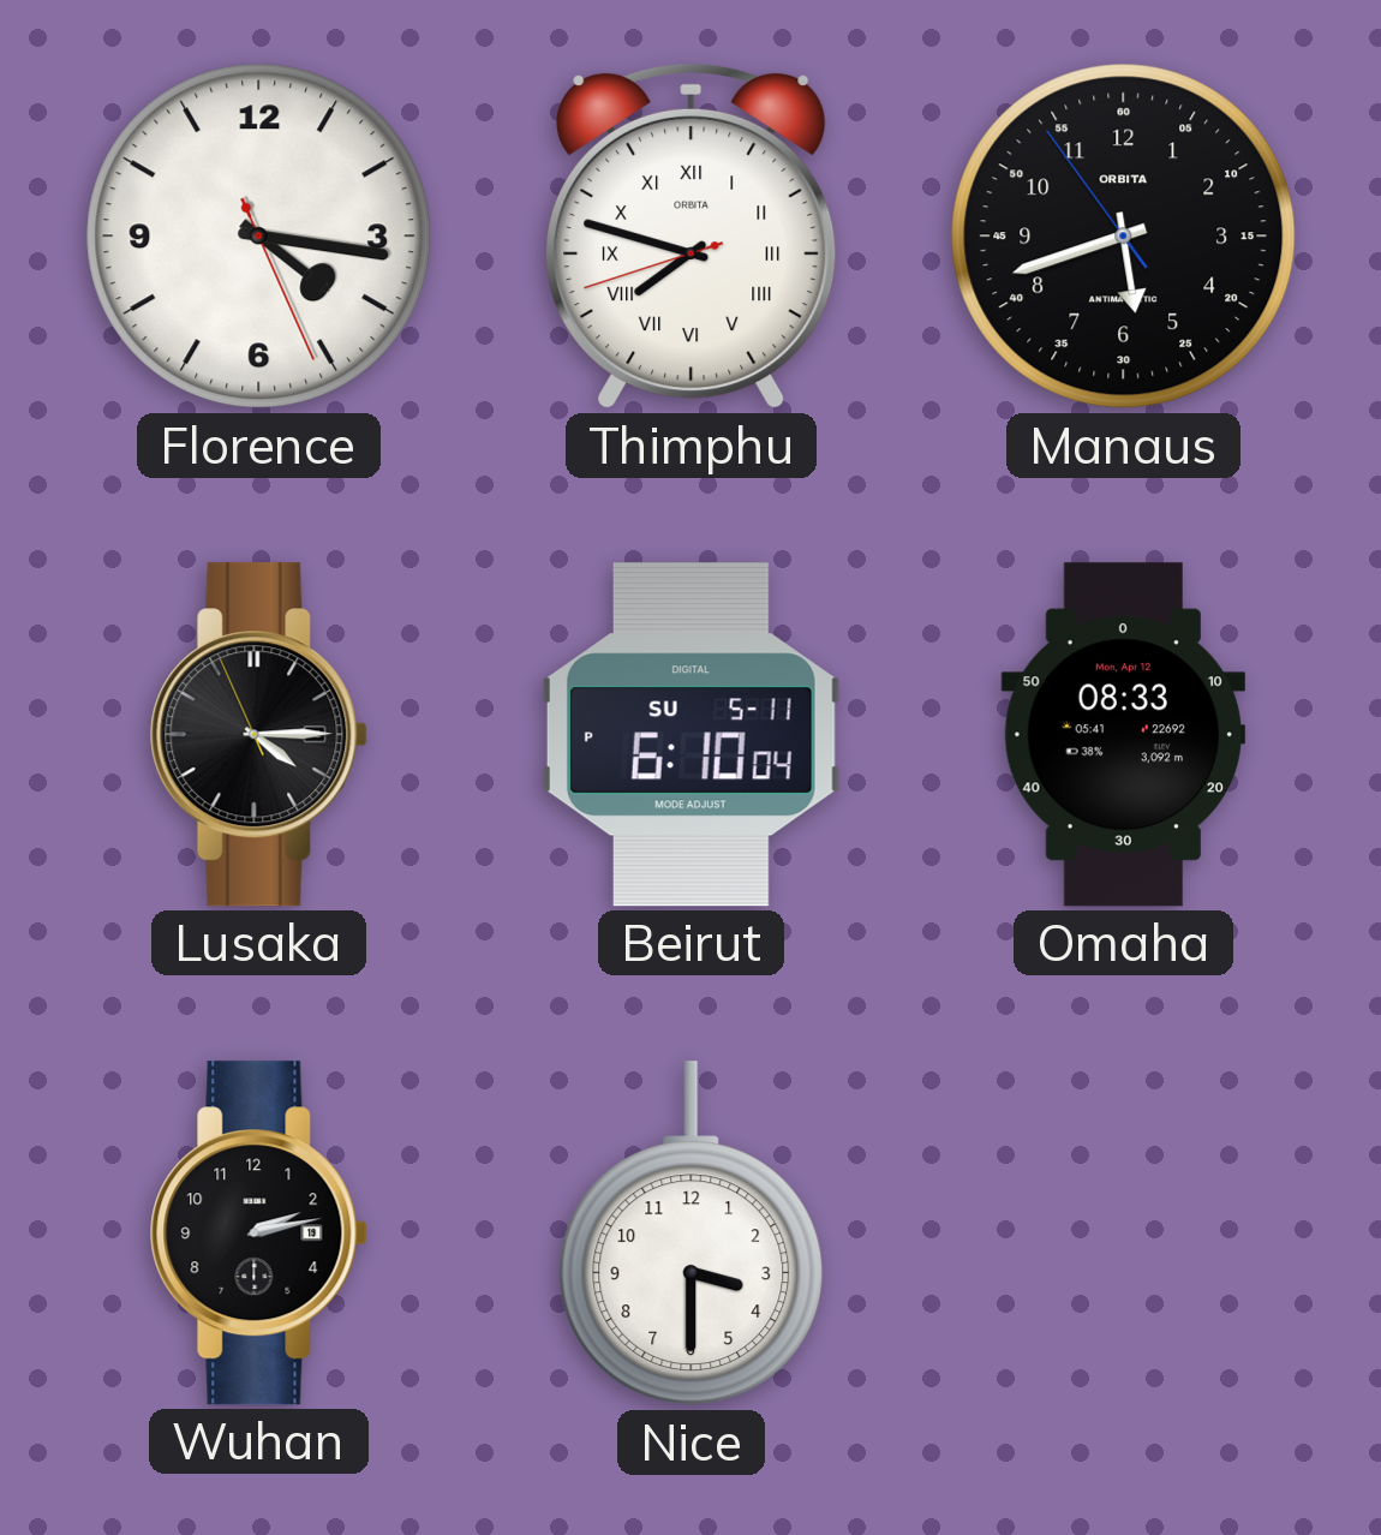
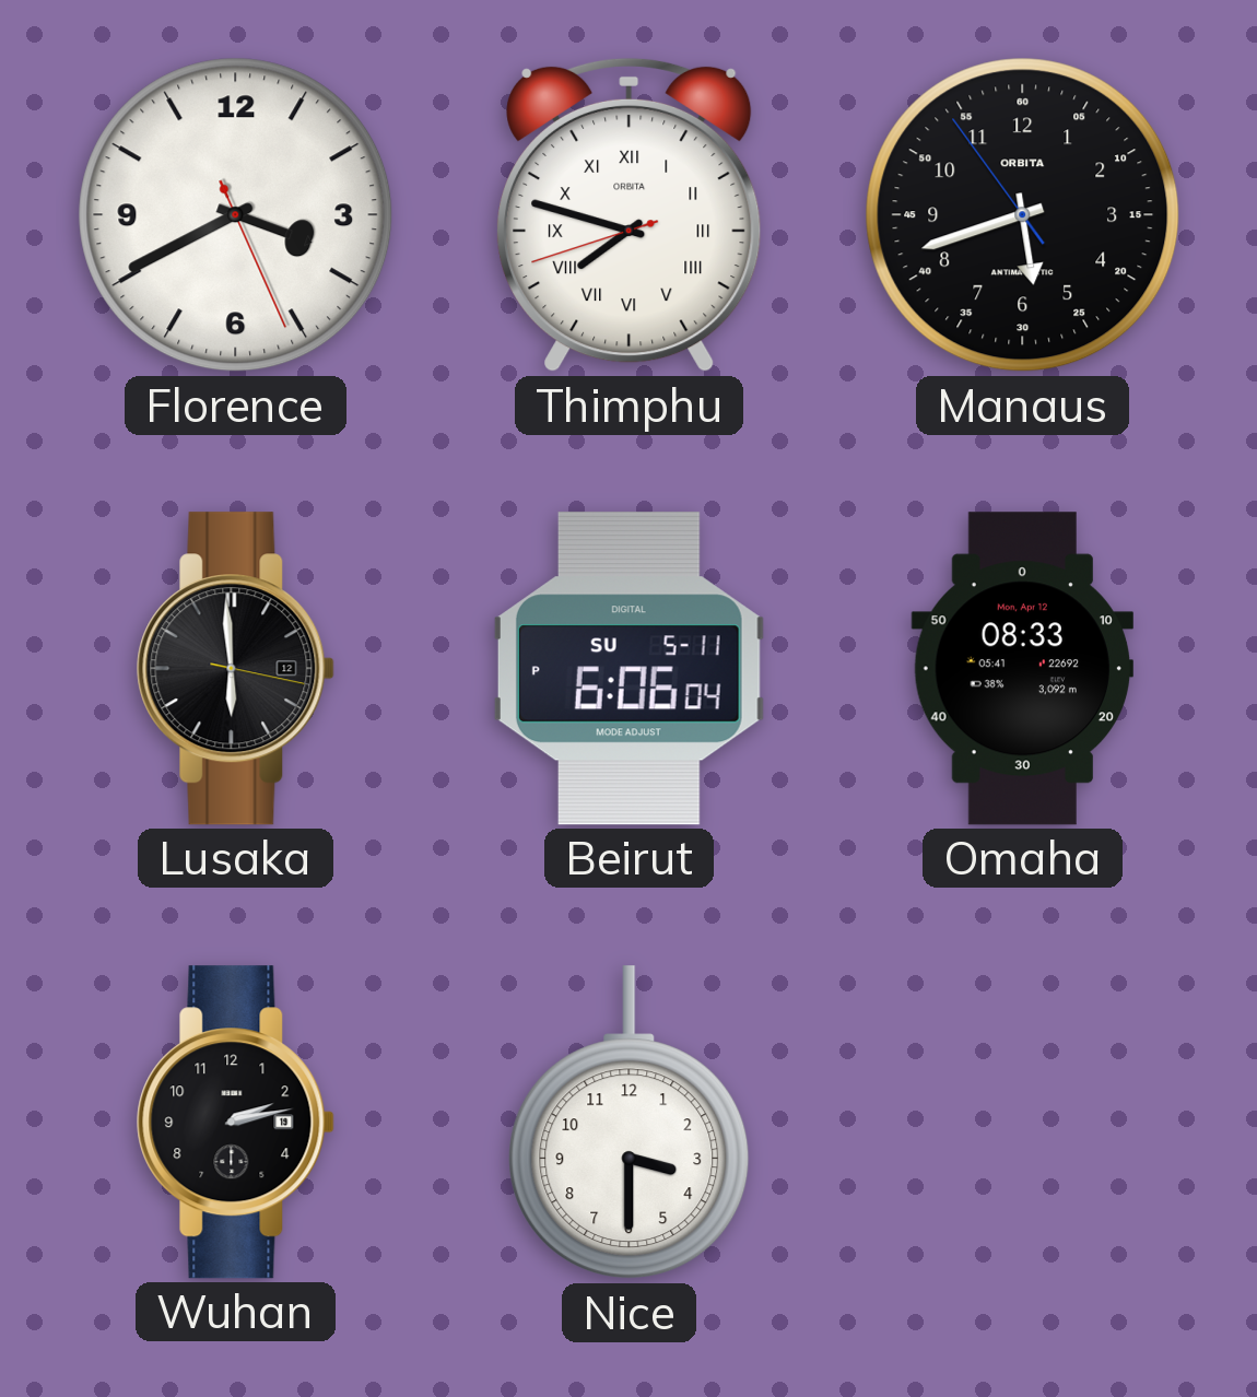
Florence: 4:16 -> 3:40
Lusaka: 4:14 -> 5:59
Beirut: 6:10 -> 6:06
